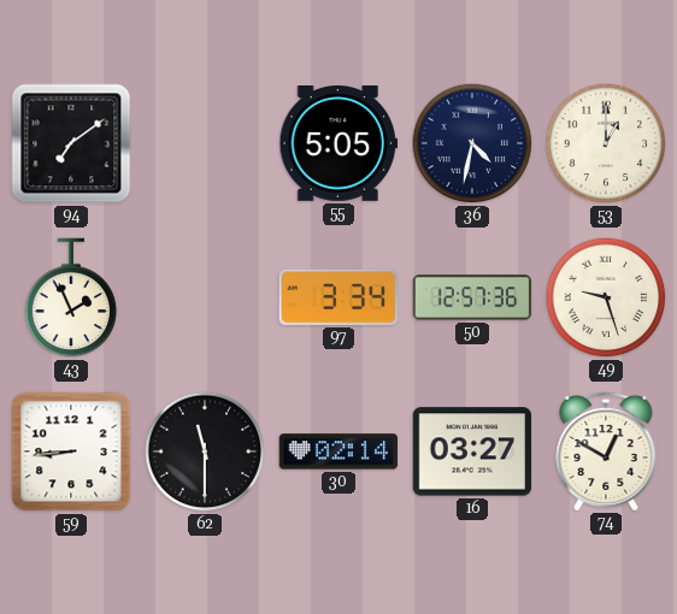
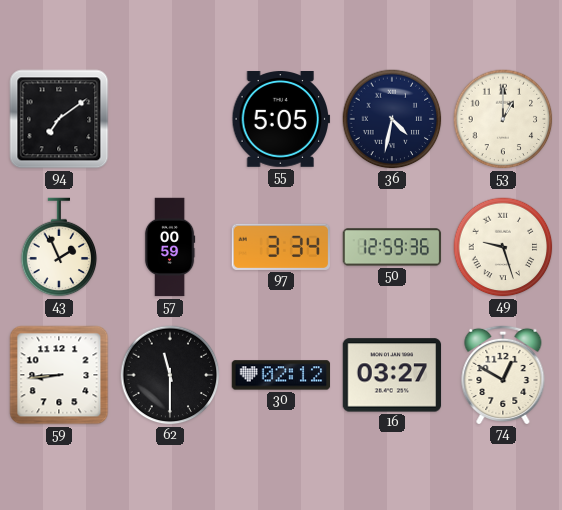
57: none -> 00:59
50: 12:57 -> 12:59
30: 02:14 -> 02:12
